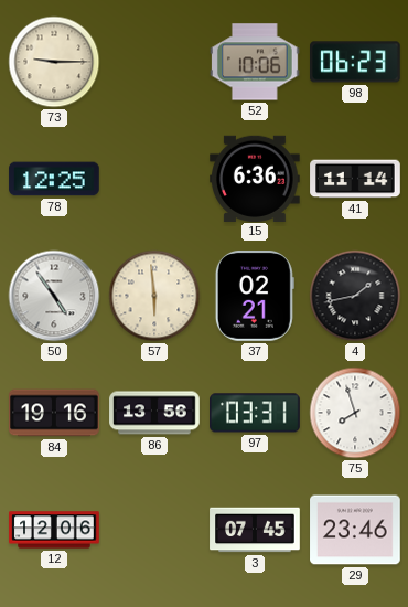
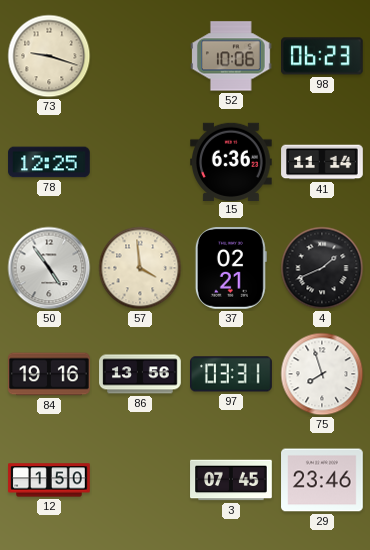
73: 9:15 -> 9:18
57: 5:59 -> 3:59
4: 1:43 -> 1:41
12: 12:06 -> 1:50
